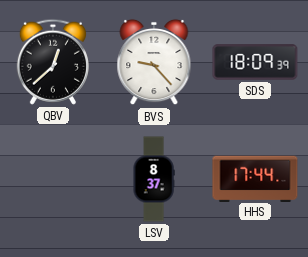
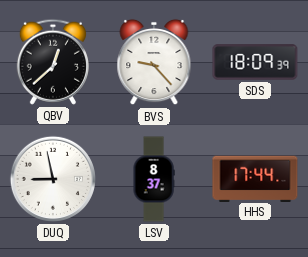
DUQ: none -> 8:58
